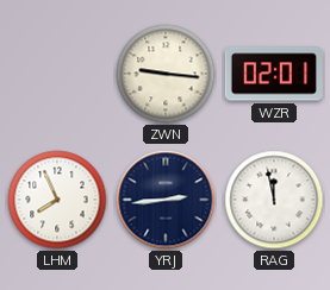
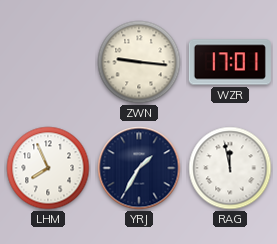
WZR: 02:01 -> 17:01
YRJ: 2:44 -> 1:35
